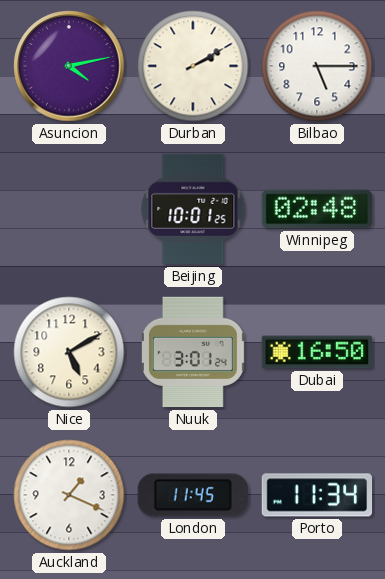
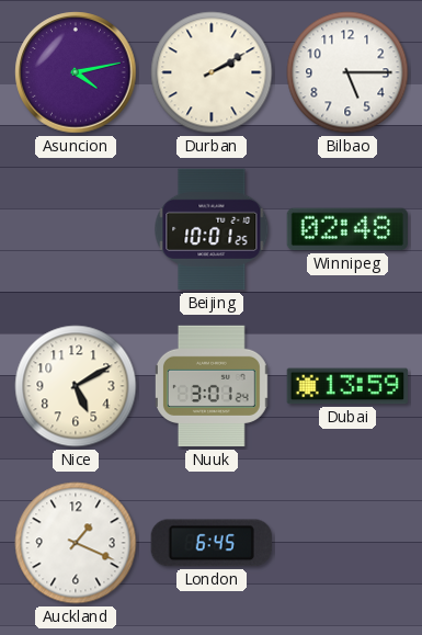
Dubai: 16:50 -> 13:59
London: 11:45 -> 6:45
Porto: 11:34 -> none
